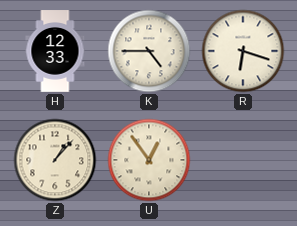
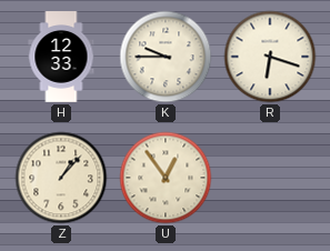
K: 4:45 -> 9:45
